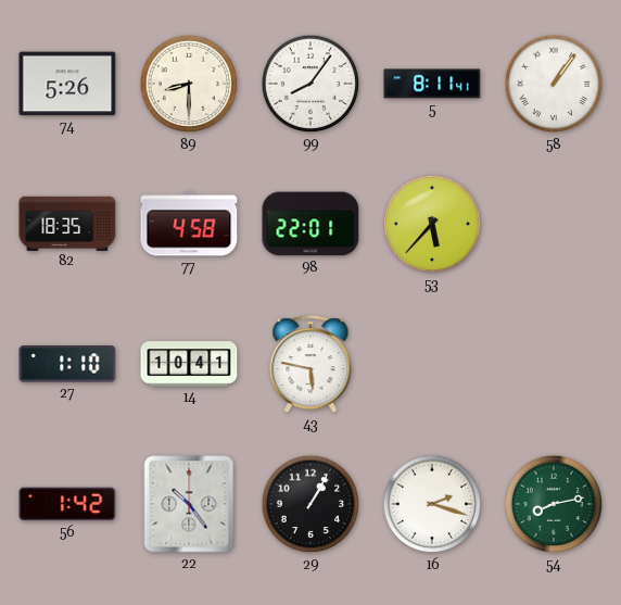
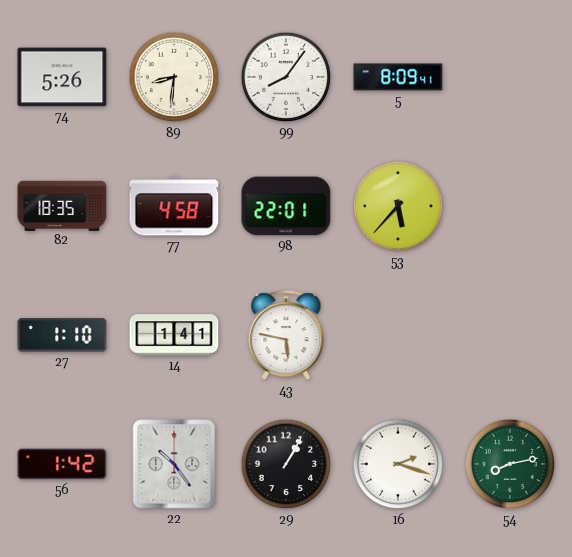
89: 8:30 -> 8:31
5: 8:11 -> 8:09
58: 1:06 -> none
14: 10:41 -> 1:41
